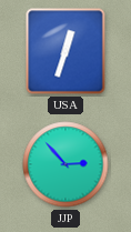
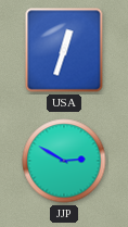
JJP: 2:53 -> 2:50
